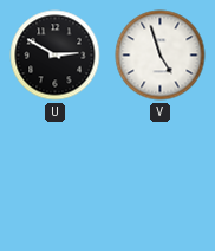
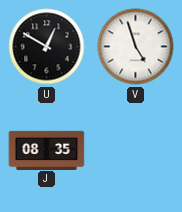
U: 2:50 -> 12:50
J: none -> 08:35
